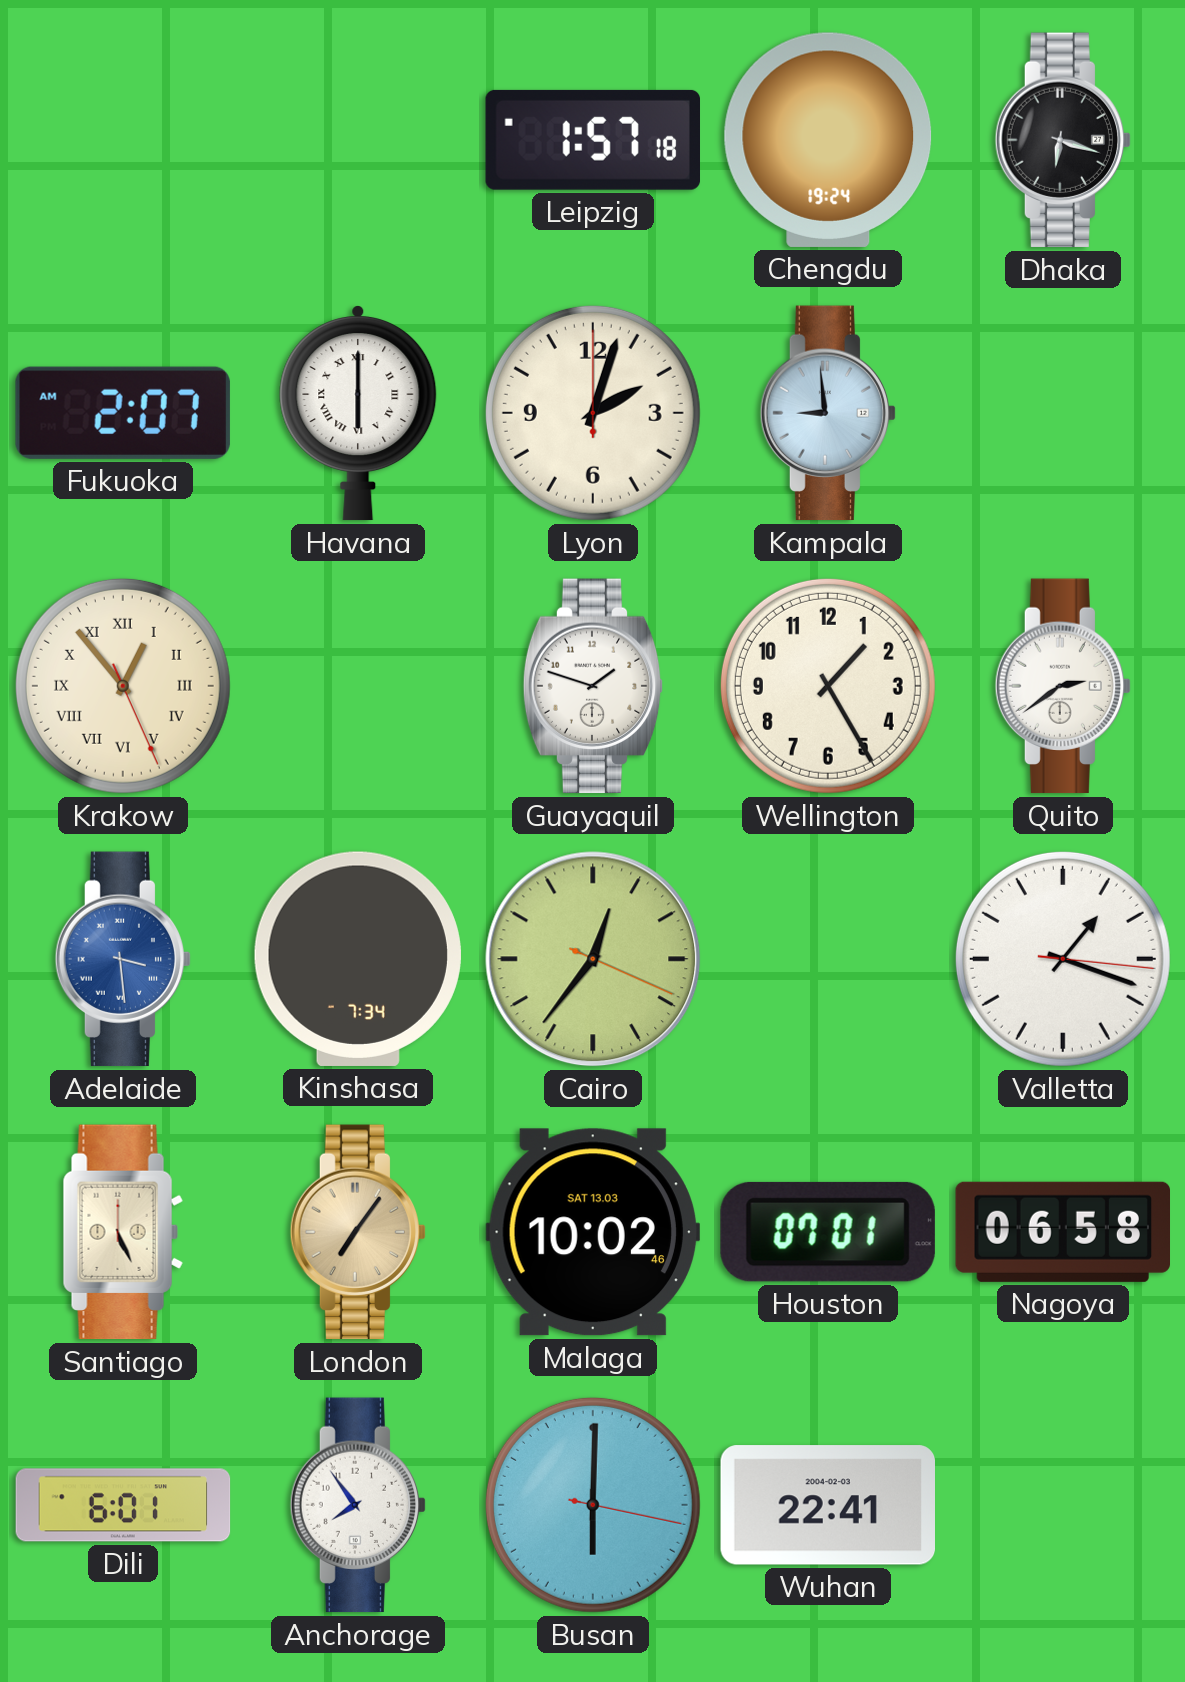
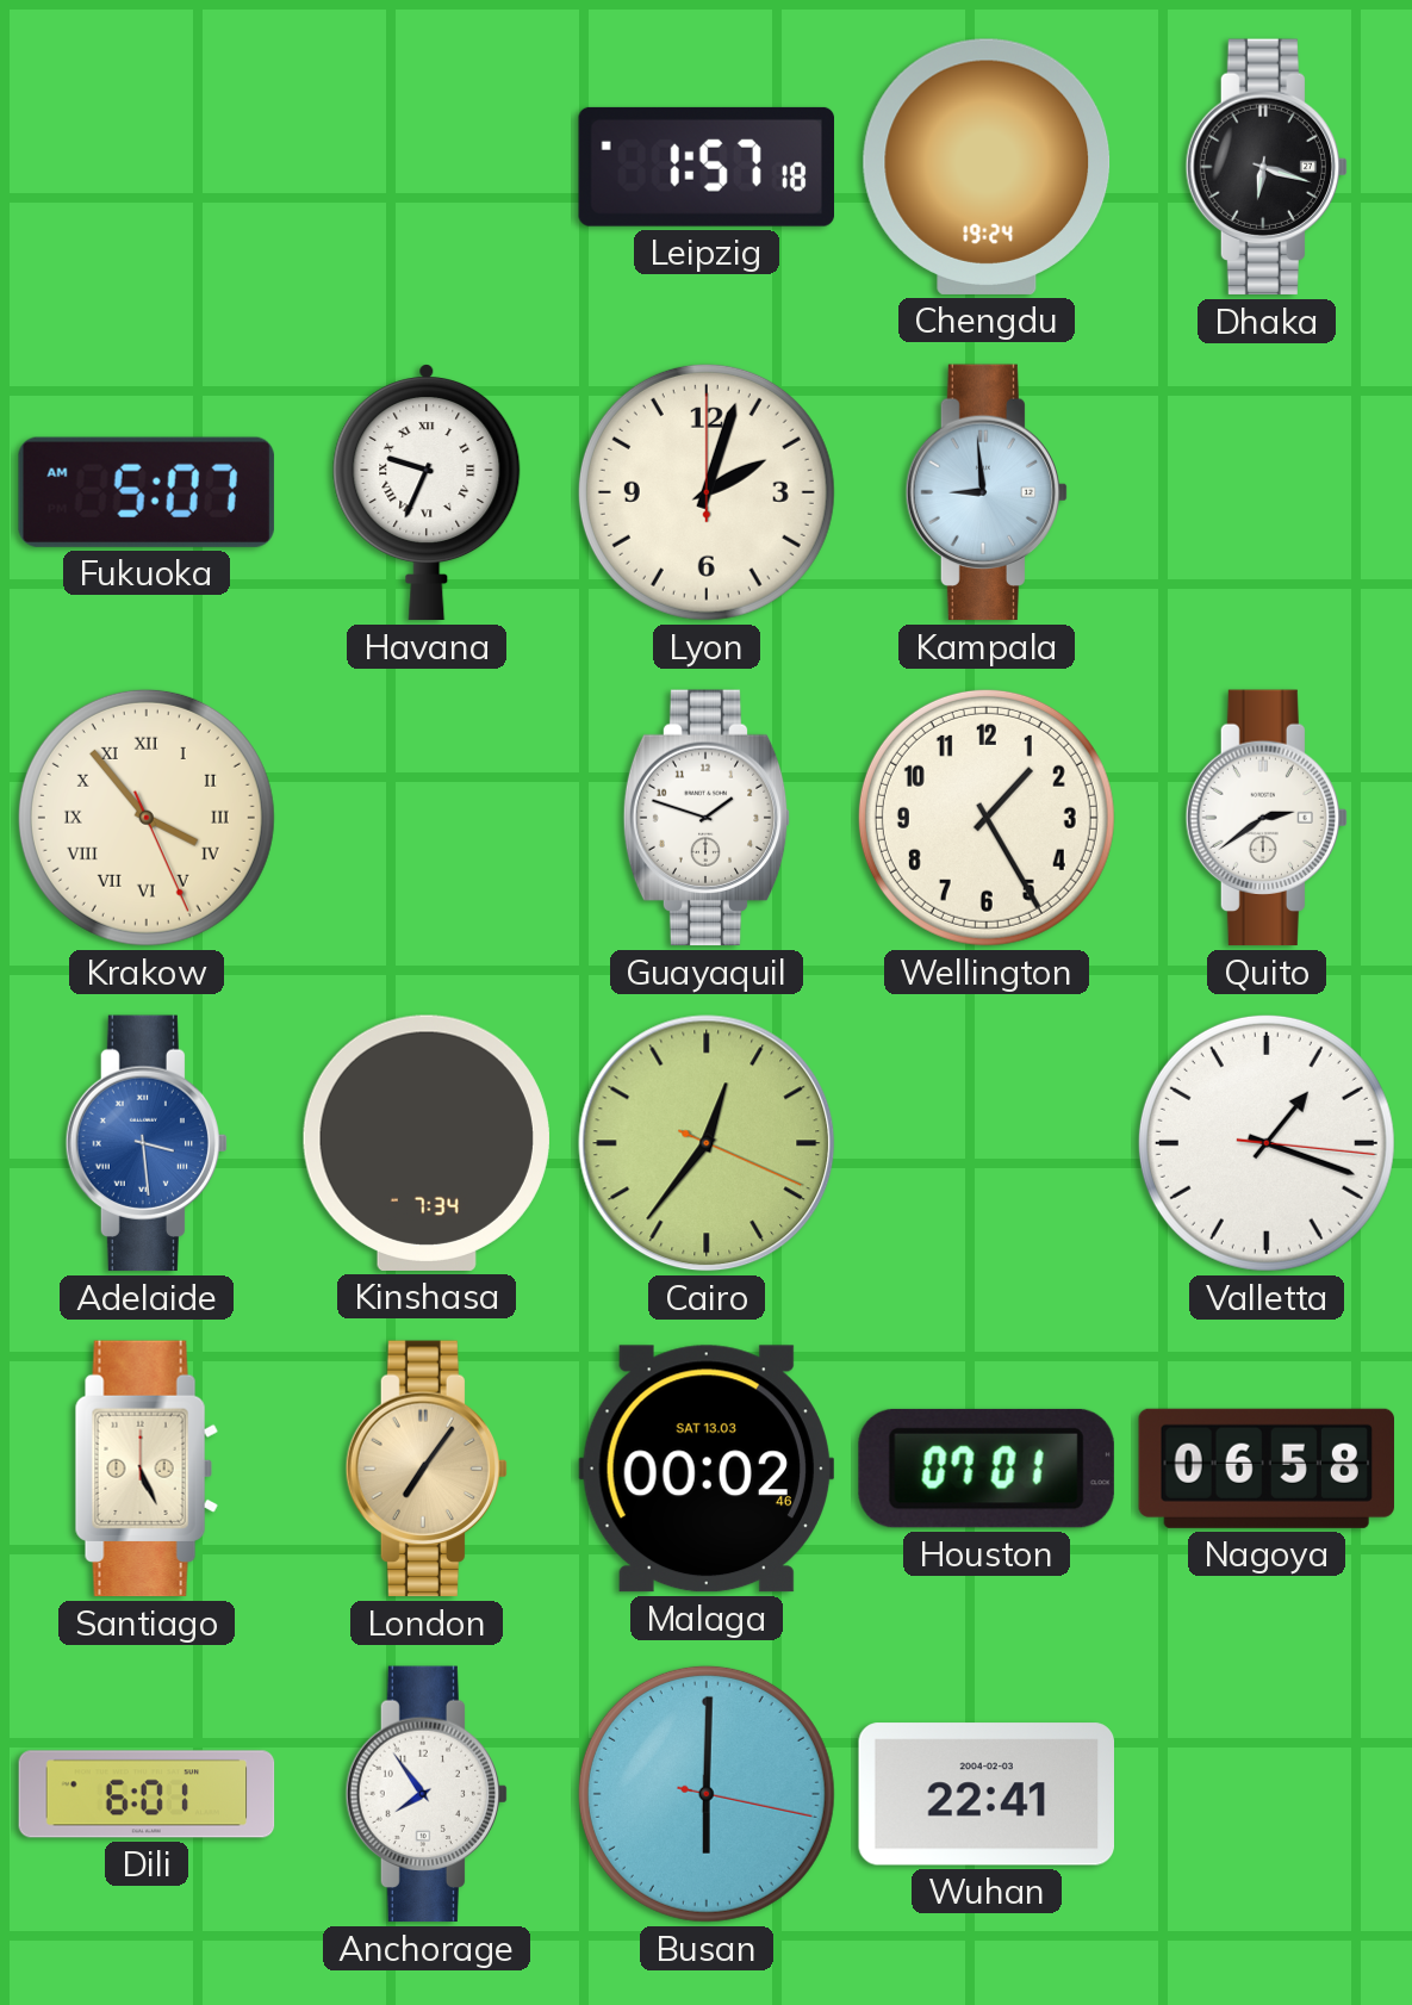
Fukuoka: 2:07 -> 5:07
Havana: 6:00 -> 9:34
Krakow: 12:53 -> 3:53
Malaga: 10:02 -> 00:02
